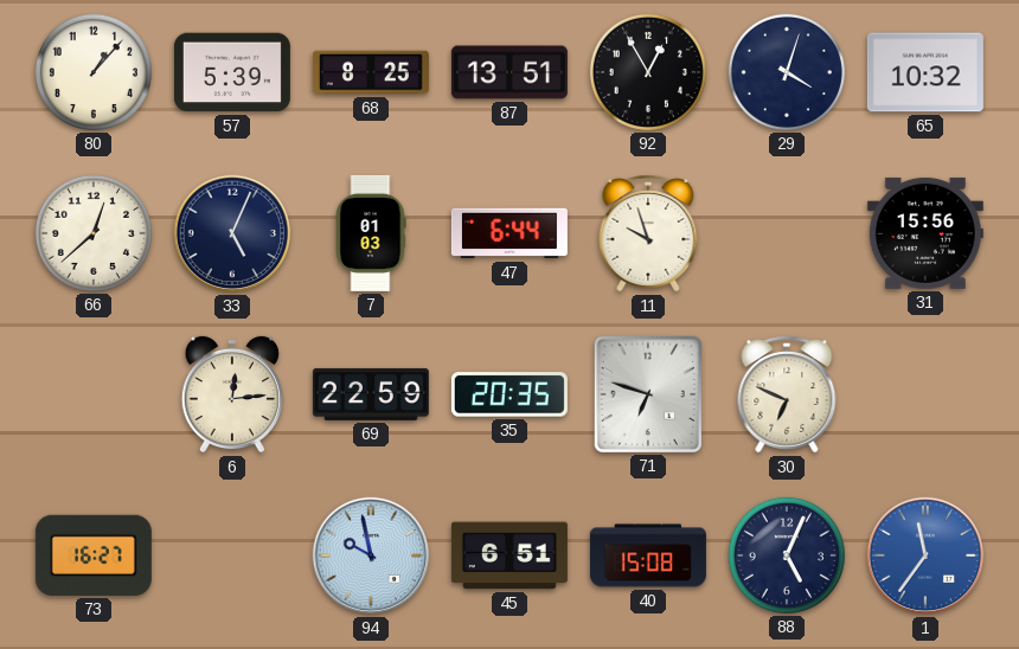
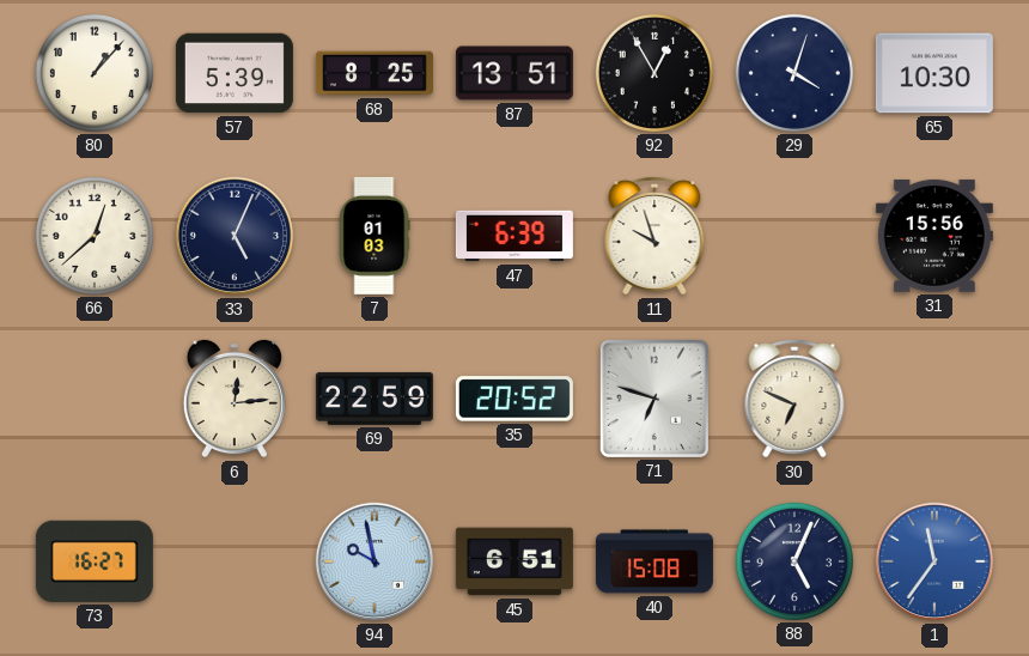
65: 10:32 -> 10:30
47: 6:44 -> 6:39
35: 20:35 -> 20:52
